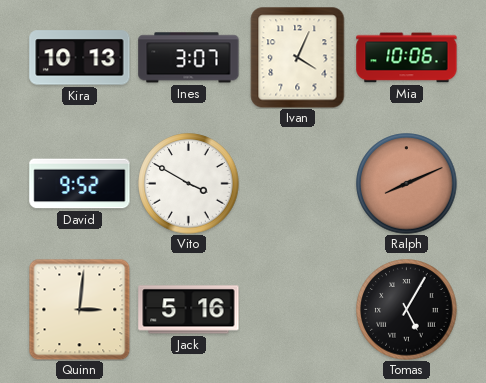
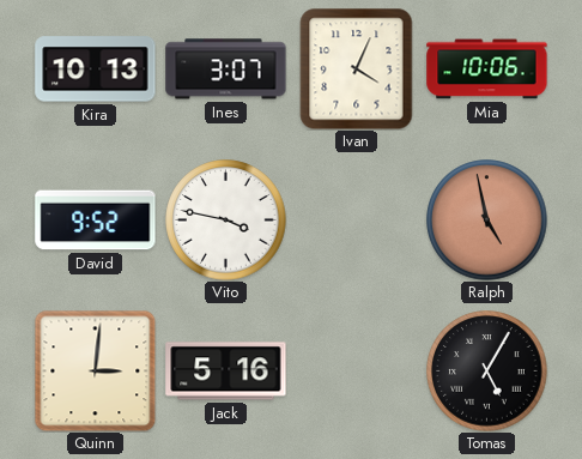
Vito: 3:50 -> 3:47
Ralph: 8:11 -> 4:58
